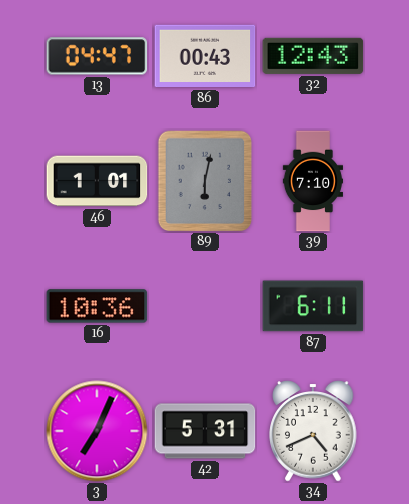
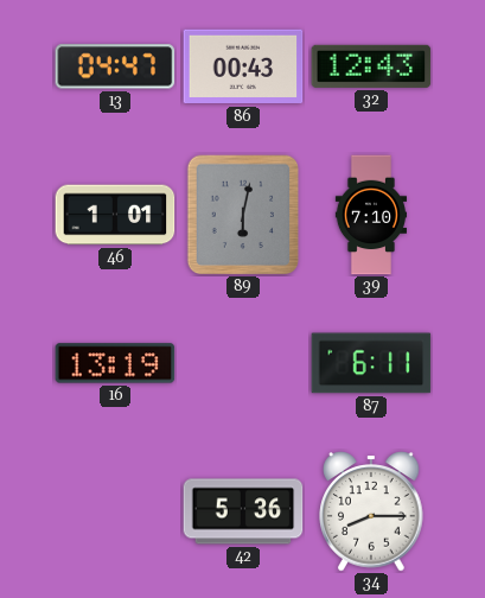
16: 10:36 -> 13:19
3: 7:04 -> none
42: 5:31 -> 5:36
34: 4:41 -> 8:15
